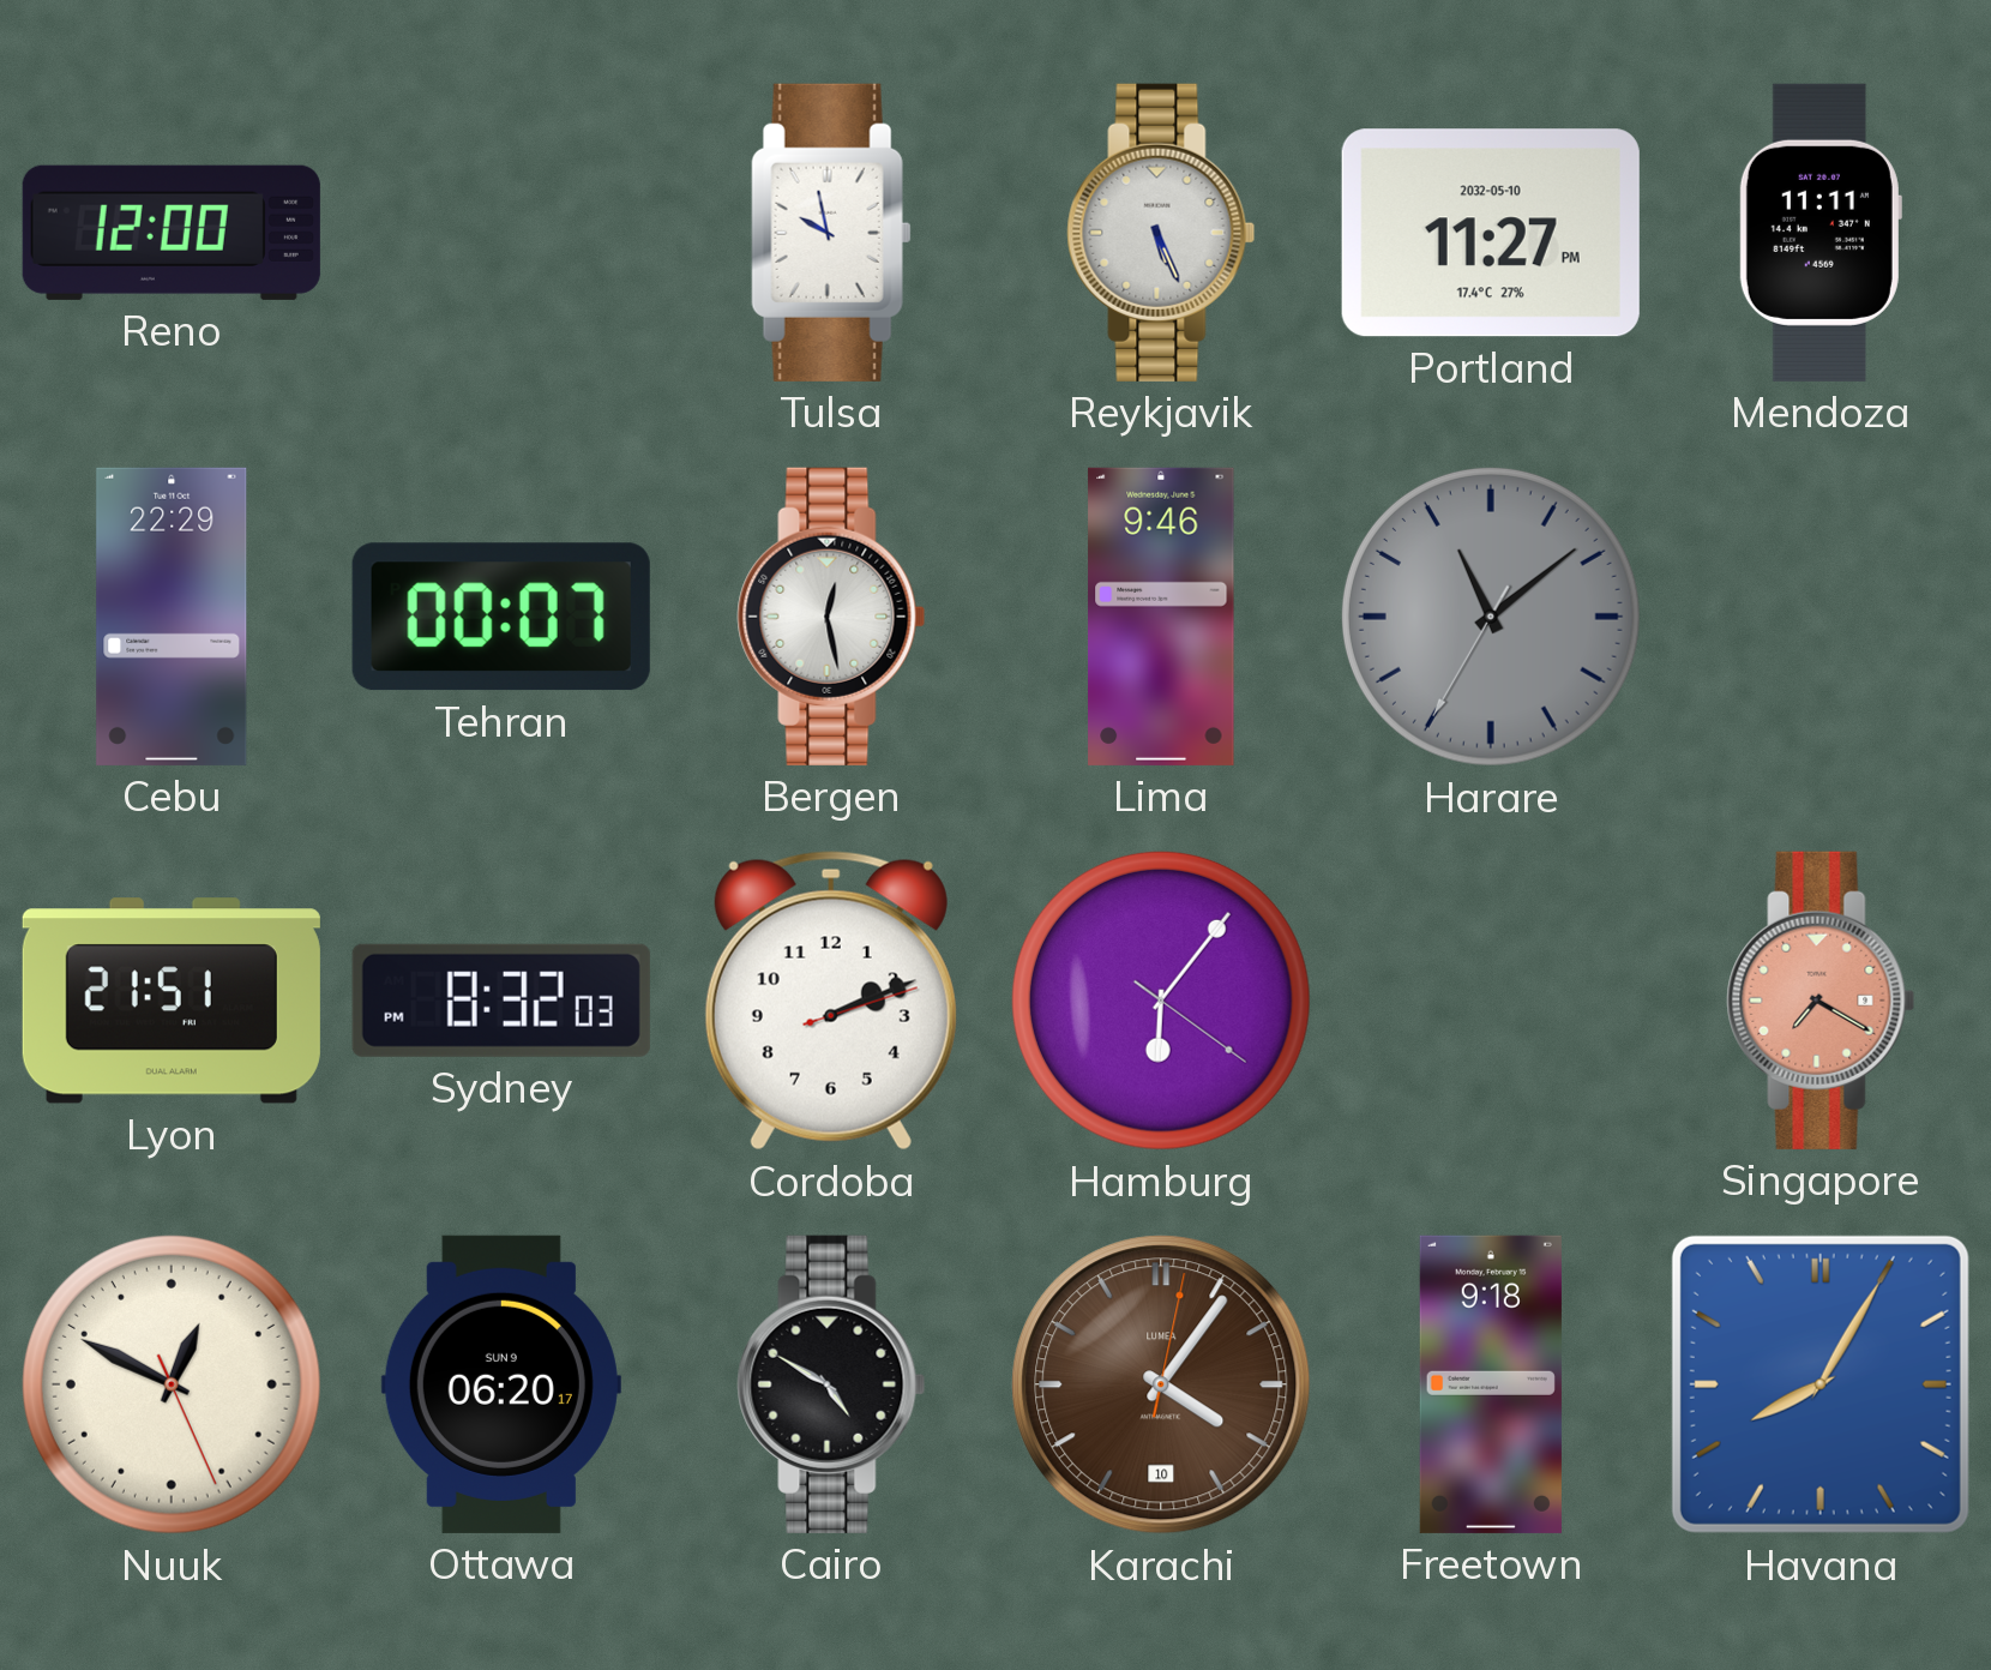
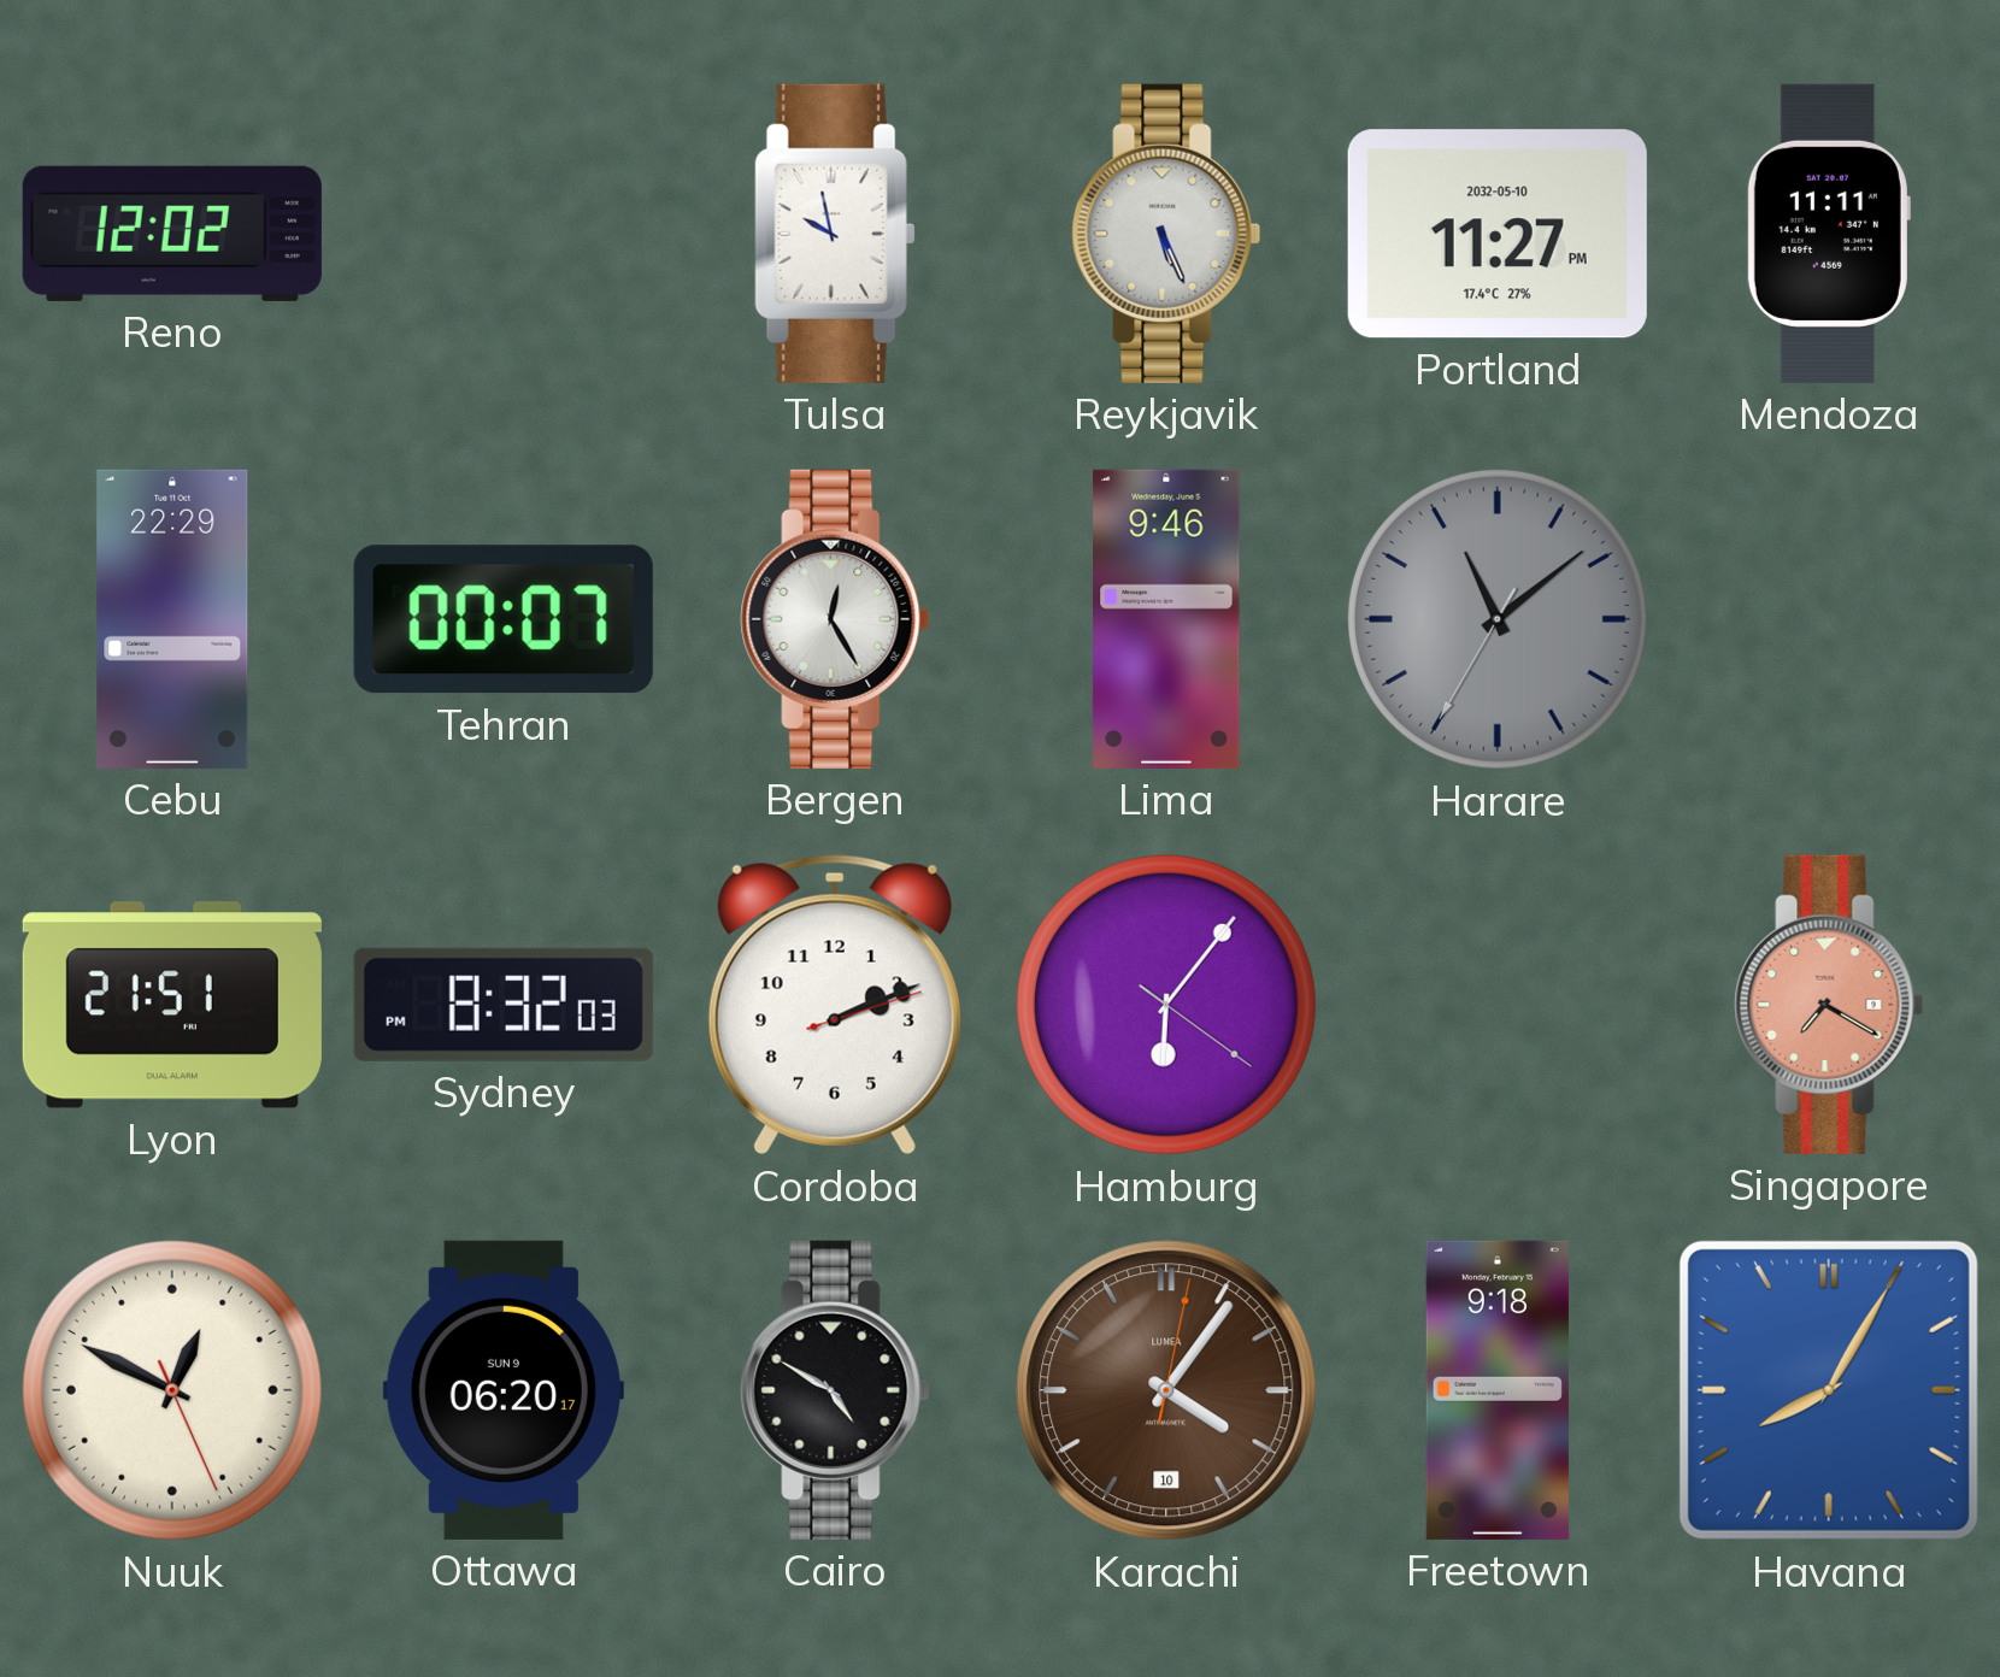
Reno: 12:00 -> 12:02
Bergen: 12:28 -> 12:25
